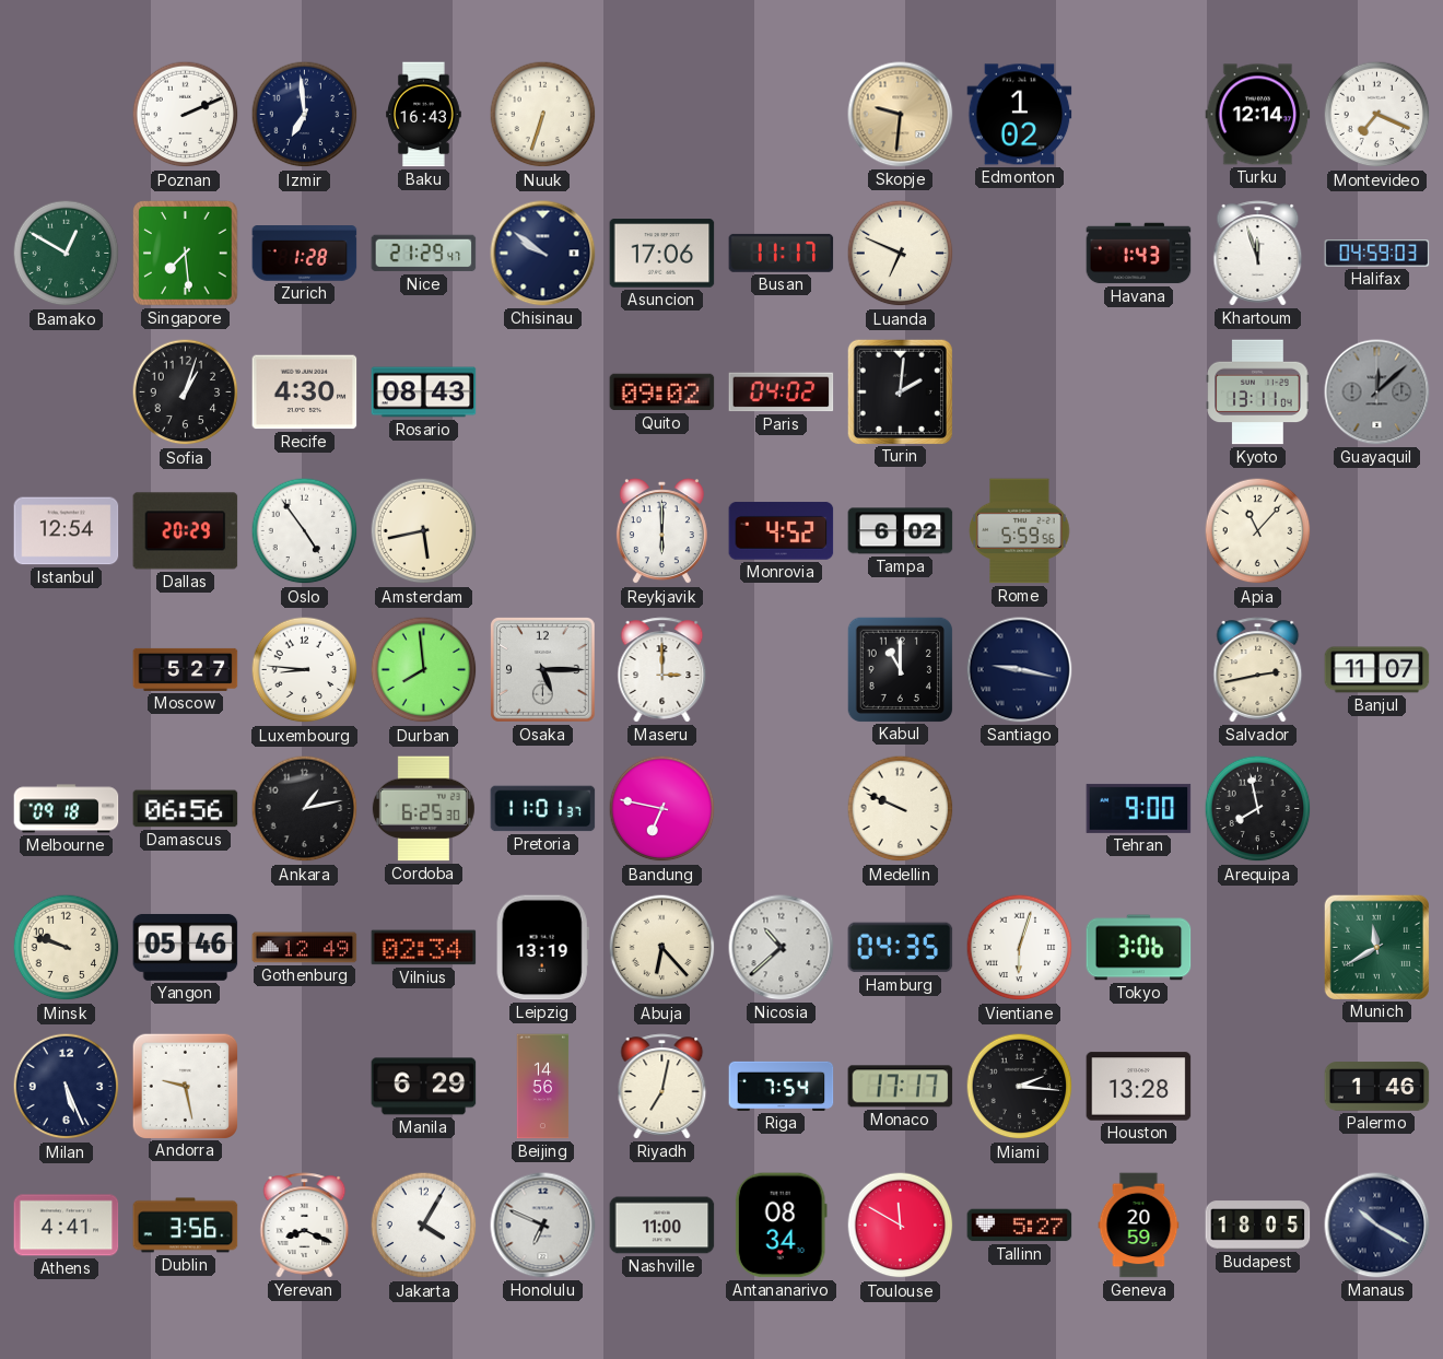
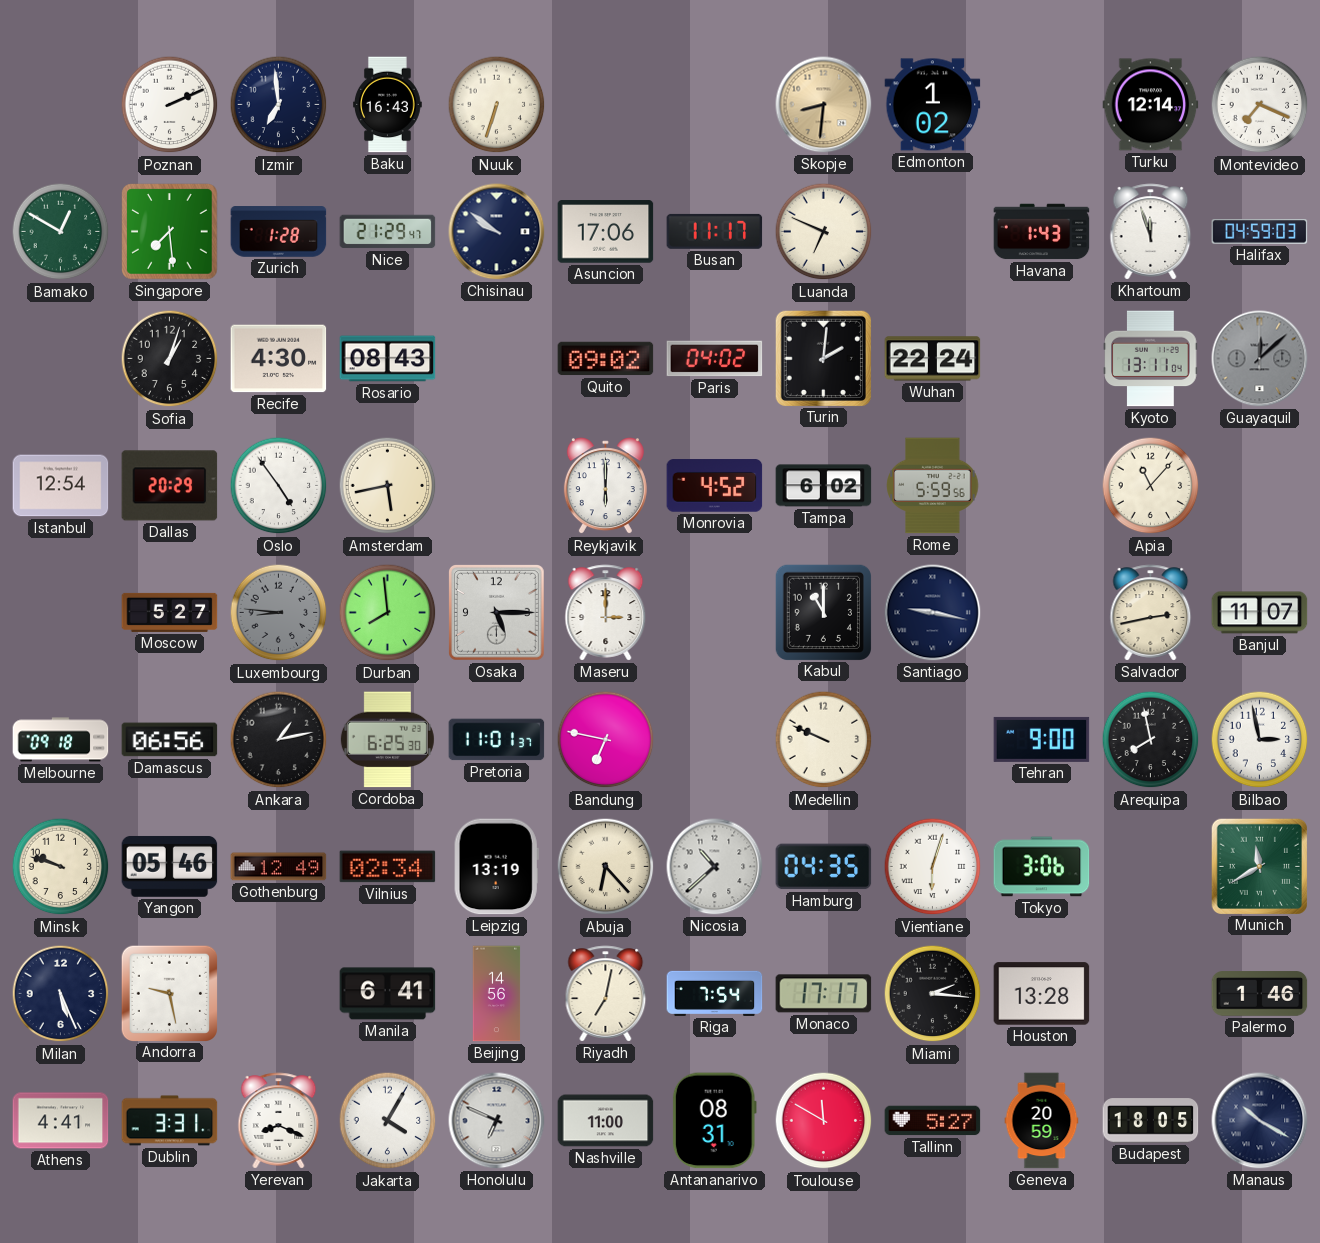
Skopje: 9:31 -> 8:31
Wuhan: none -> 22:24
Luxembourg dial: white -> grey
Bilbao: none -> 2:58
Manila: 6:29 -> 6:41
Dublin: 3:56 -> 3:31
Antananarivo: 08:34 -> 08:31
